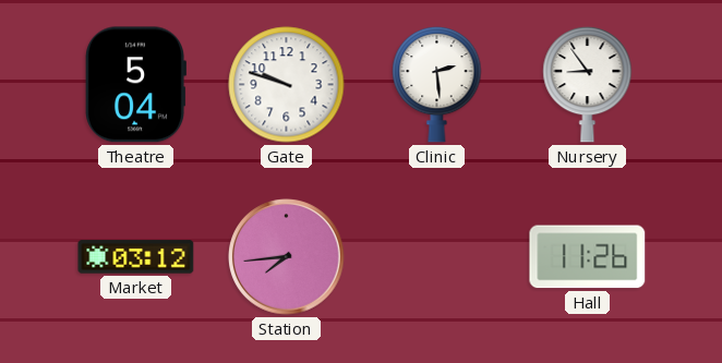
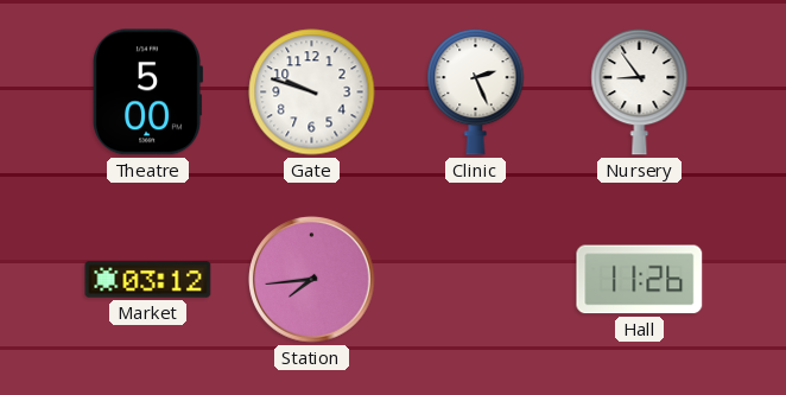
Theatre: 5:04 -> 5:00
Clinic: 2:29 -> 2:26
